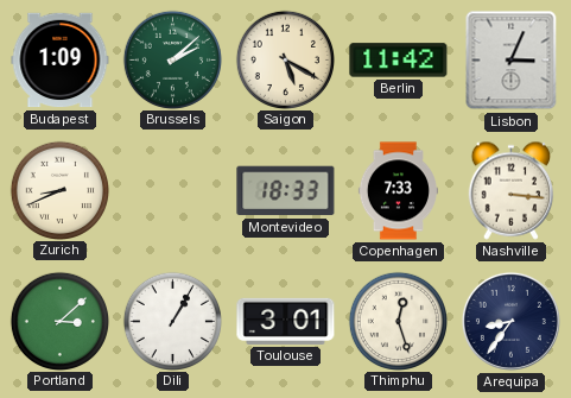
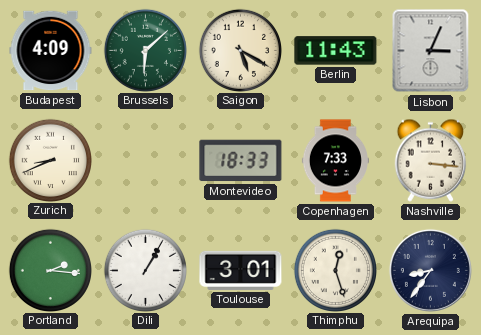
Budapest: 1:09 -> 4:09
Brussels: 2:08 -> 6:08
Berlin: 11:42 -> 11:43
Portland: 3:08 -> 2:16
